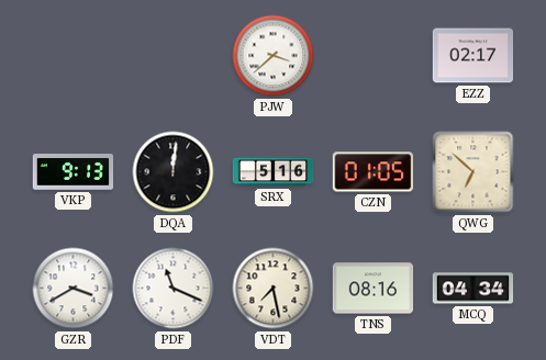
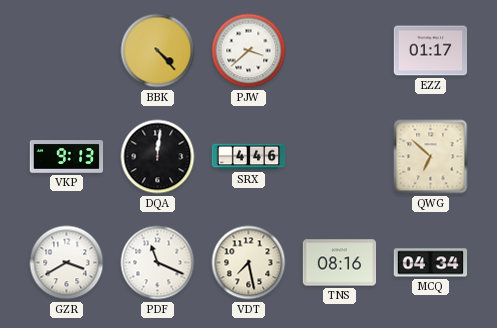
BBK: none -> 4:23
EZZ: 02:17 -> 01:17
SRX: 5:16 -> 4:46
CZN: 01:05 -> none
